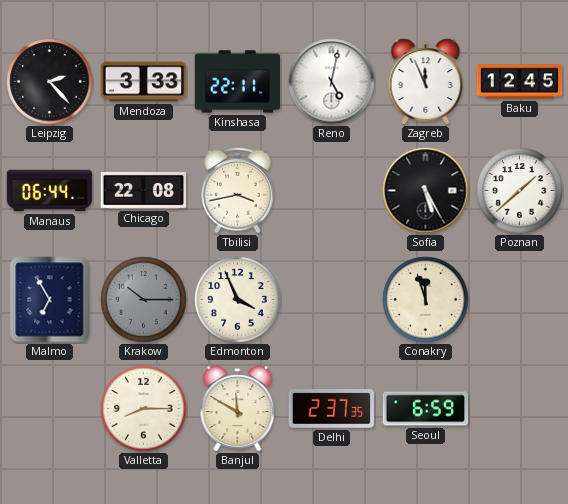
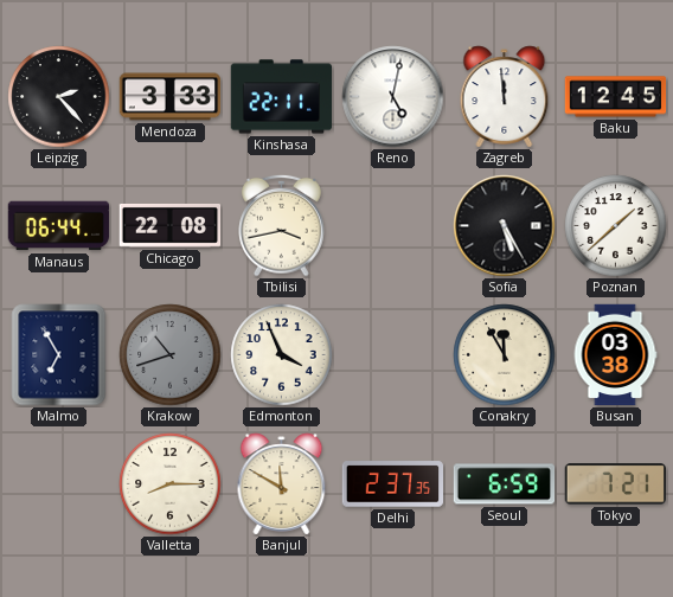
Zagreb: 11:56 -> 11:59
Krakow: 10:15 -> 10:42
Conakry: 11:57 -> 11:55
Busan: none -> 03:38
Tokyo: none -> 7:21
